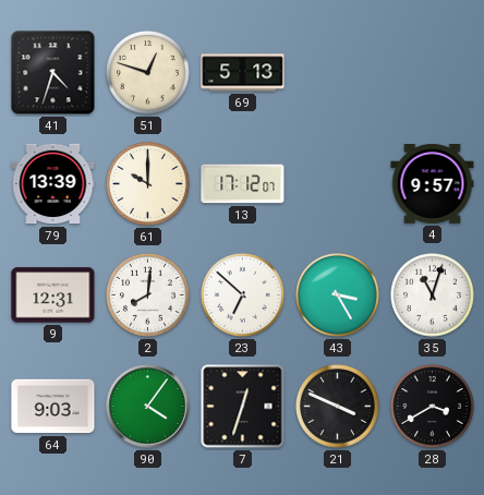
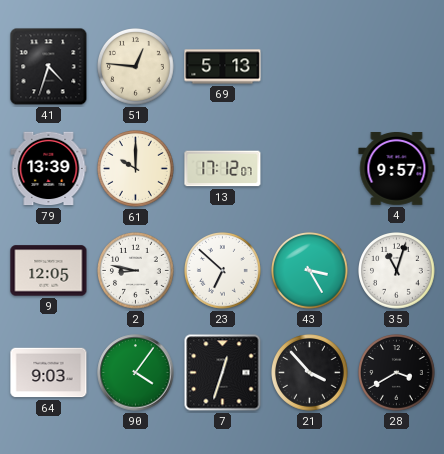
51: 12:48 -> 12:46
9: 12:31 -> 12:05
2: 8:01 -> 8:47
21: 3:49 -> 3:53
